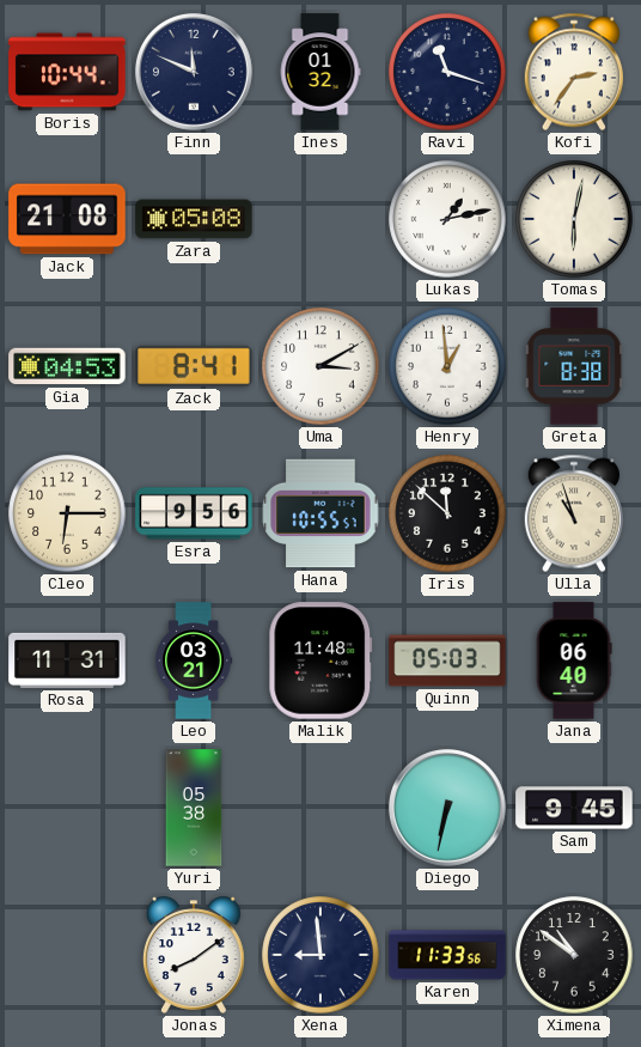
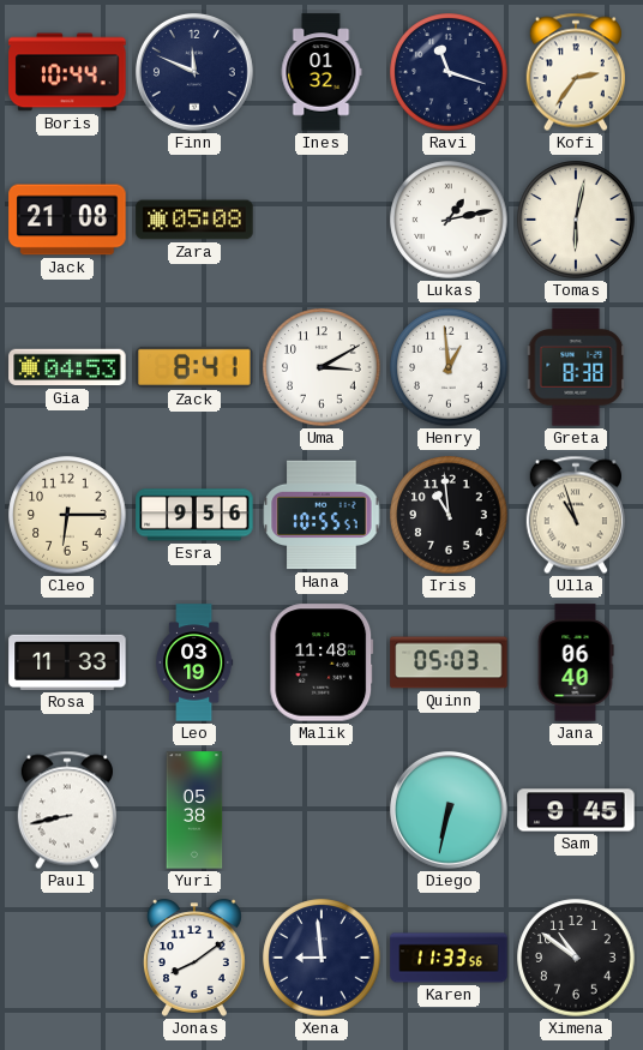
Iris: 11:52 -> 10:59
Rosa: 11:31 -> 11:33
Leo: 03:21 -> 03:19
Paul: none -> 8:43
